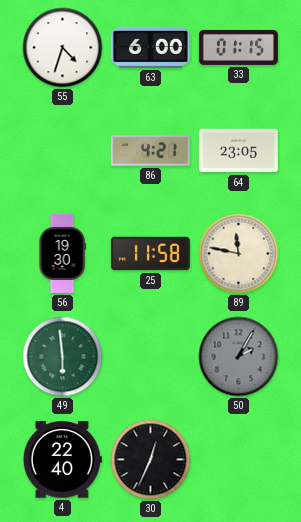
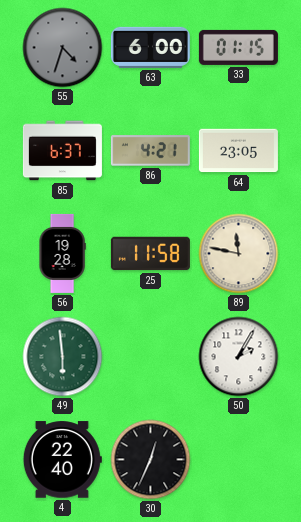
55 dial: white -> grey
85: none -> 6:37
56: 19:30 -> 19:28
50 dial: grey -> white
